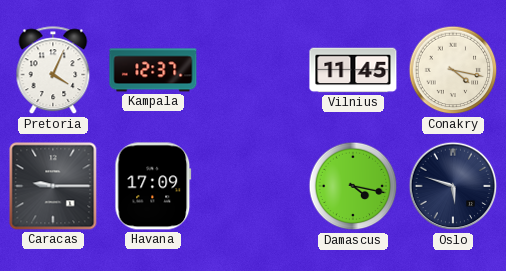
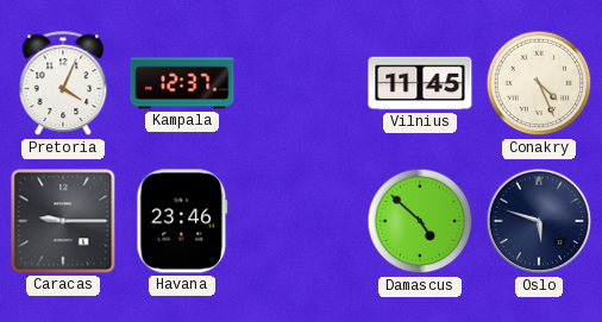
Conakry: 4:17 -> 4:26
Havana: 17:09 -> 23:46
Damascus: 4:17 -> 4:52
